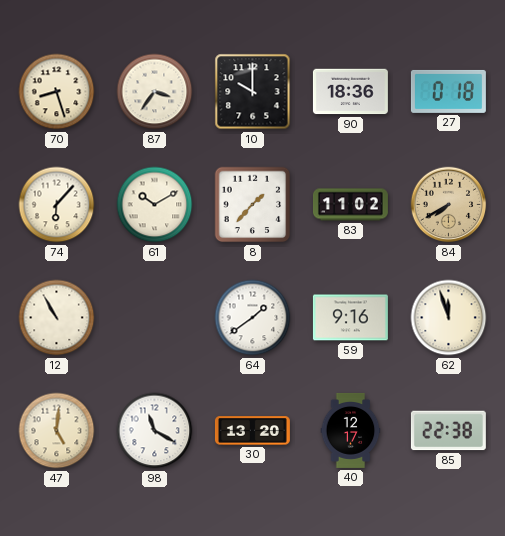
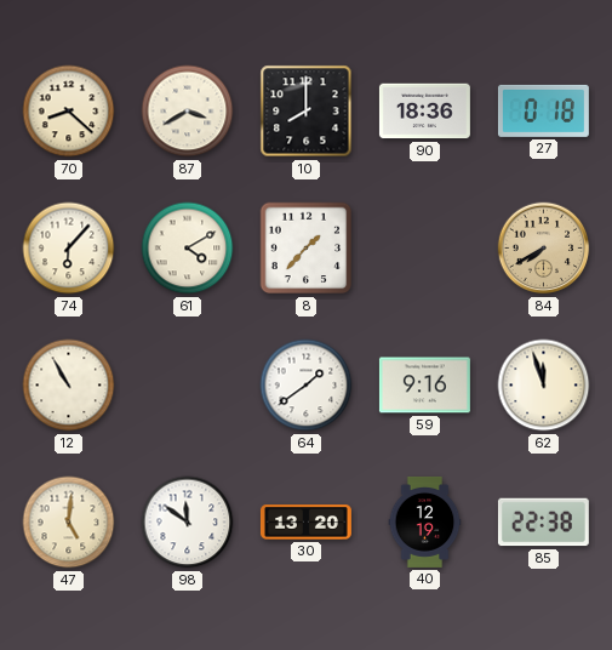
70: 8:27 -> 8:22
87: 3:36 -> 3:40
10: 10:00 -> 8:00
61: 10:10 -> 4:10
83: 11:02 -> none
98: 11:20 -> 11:51
40: 12:17 -> 12:19
